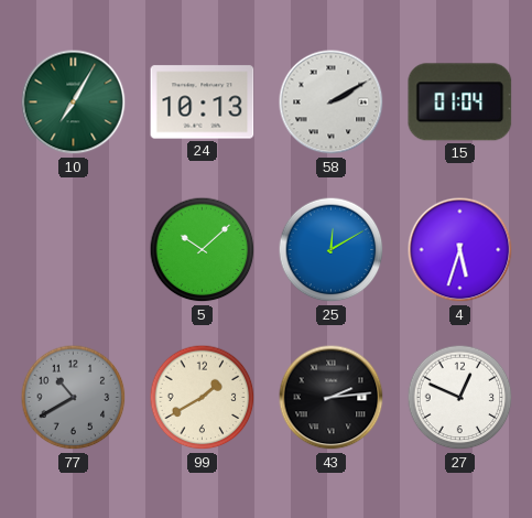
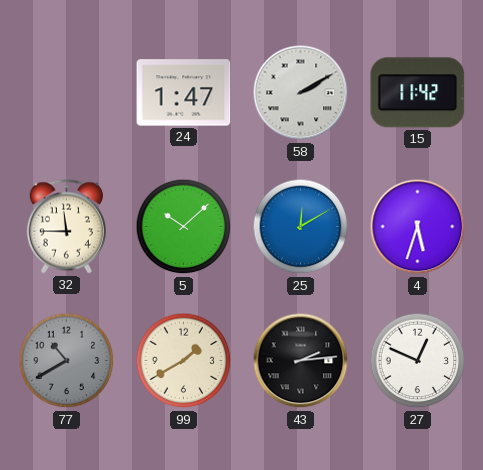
10: 7:05 -> none
24: 10:13 -> 1:47
15: 01:04 -> 11:42
32: none -> 11:45
